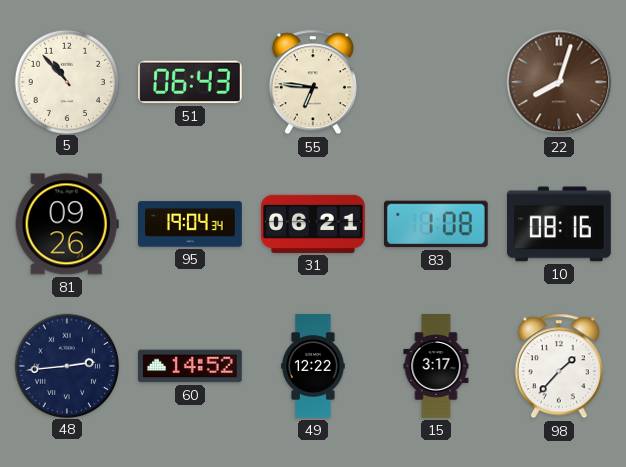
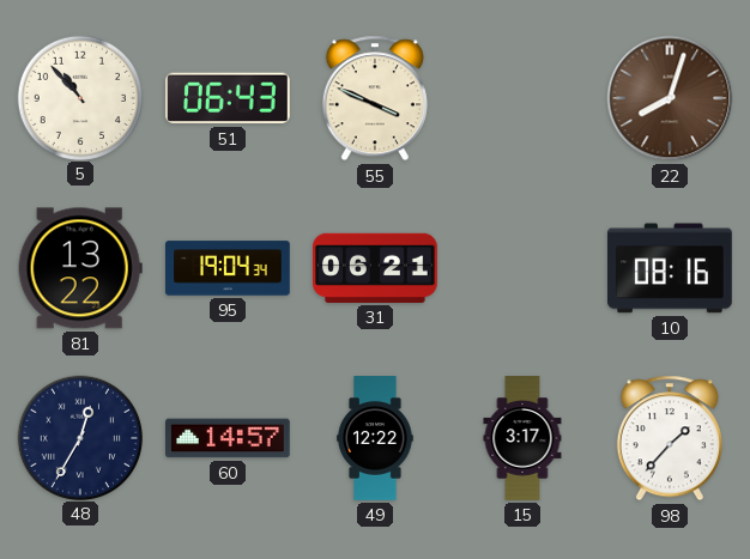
55: 6:46 -> 3:49
81: 09:26 -> 13:22
83: 1:08 -> none
48: 2:44 -> 12:35
60: 14:52 -> 14:57
